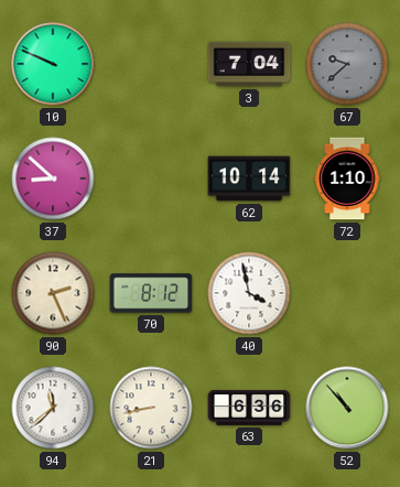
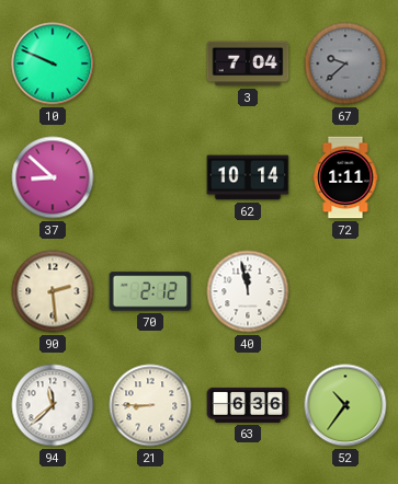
72: 1:10 -> 1:11
90: 2:26 -> 2:29
70: 8:12 -> 2:12
40: 3:58 -> 11:58
21: 8:43 -> 8:45
52: 10:53 -> 10:36
